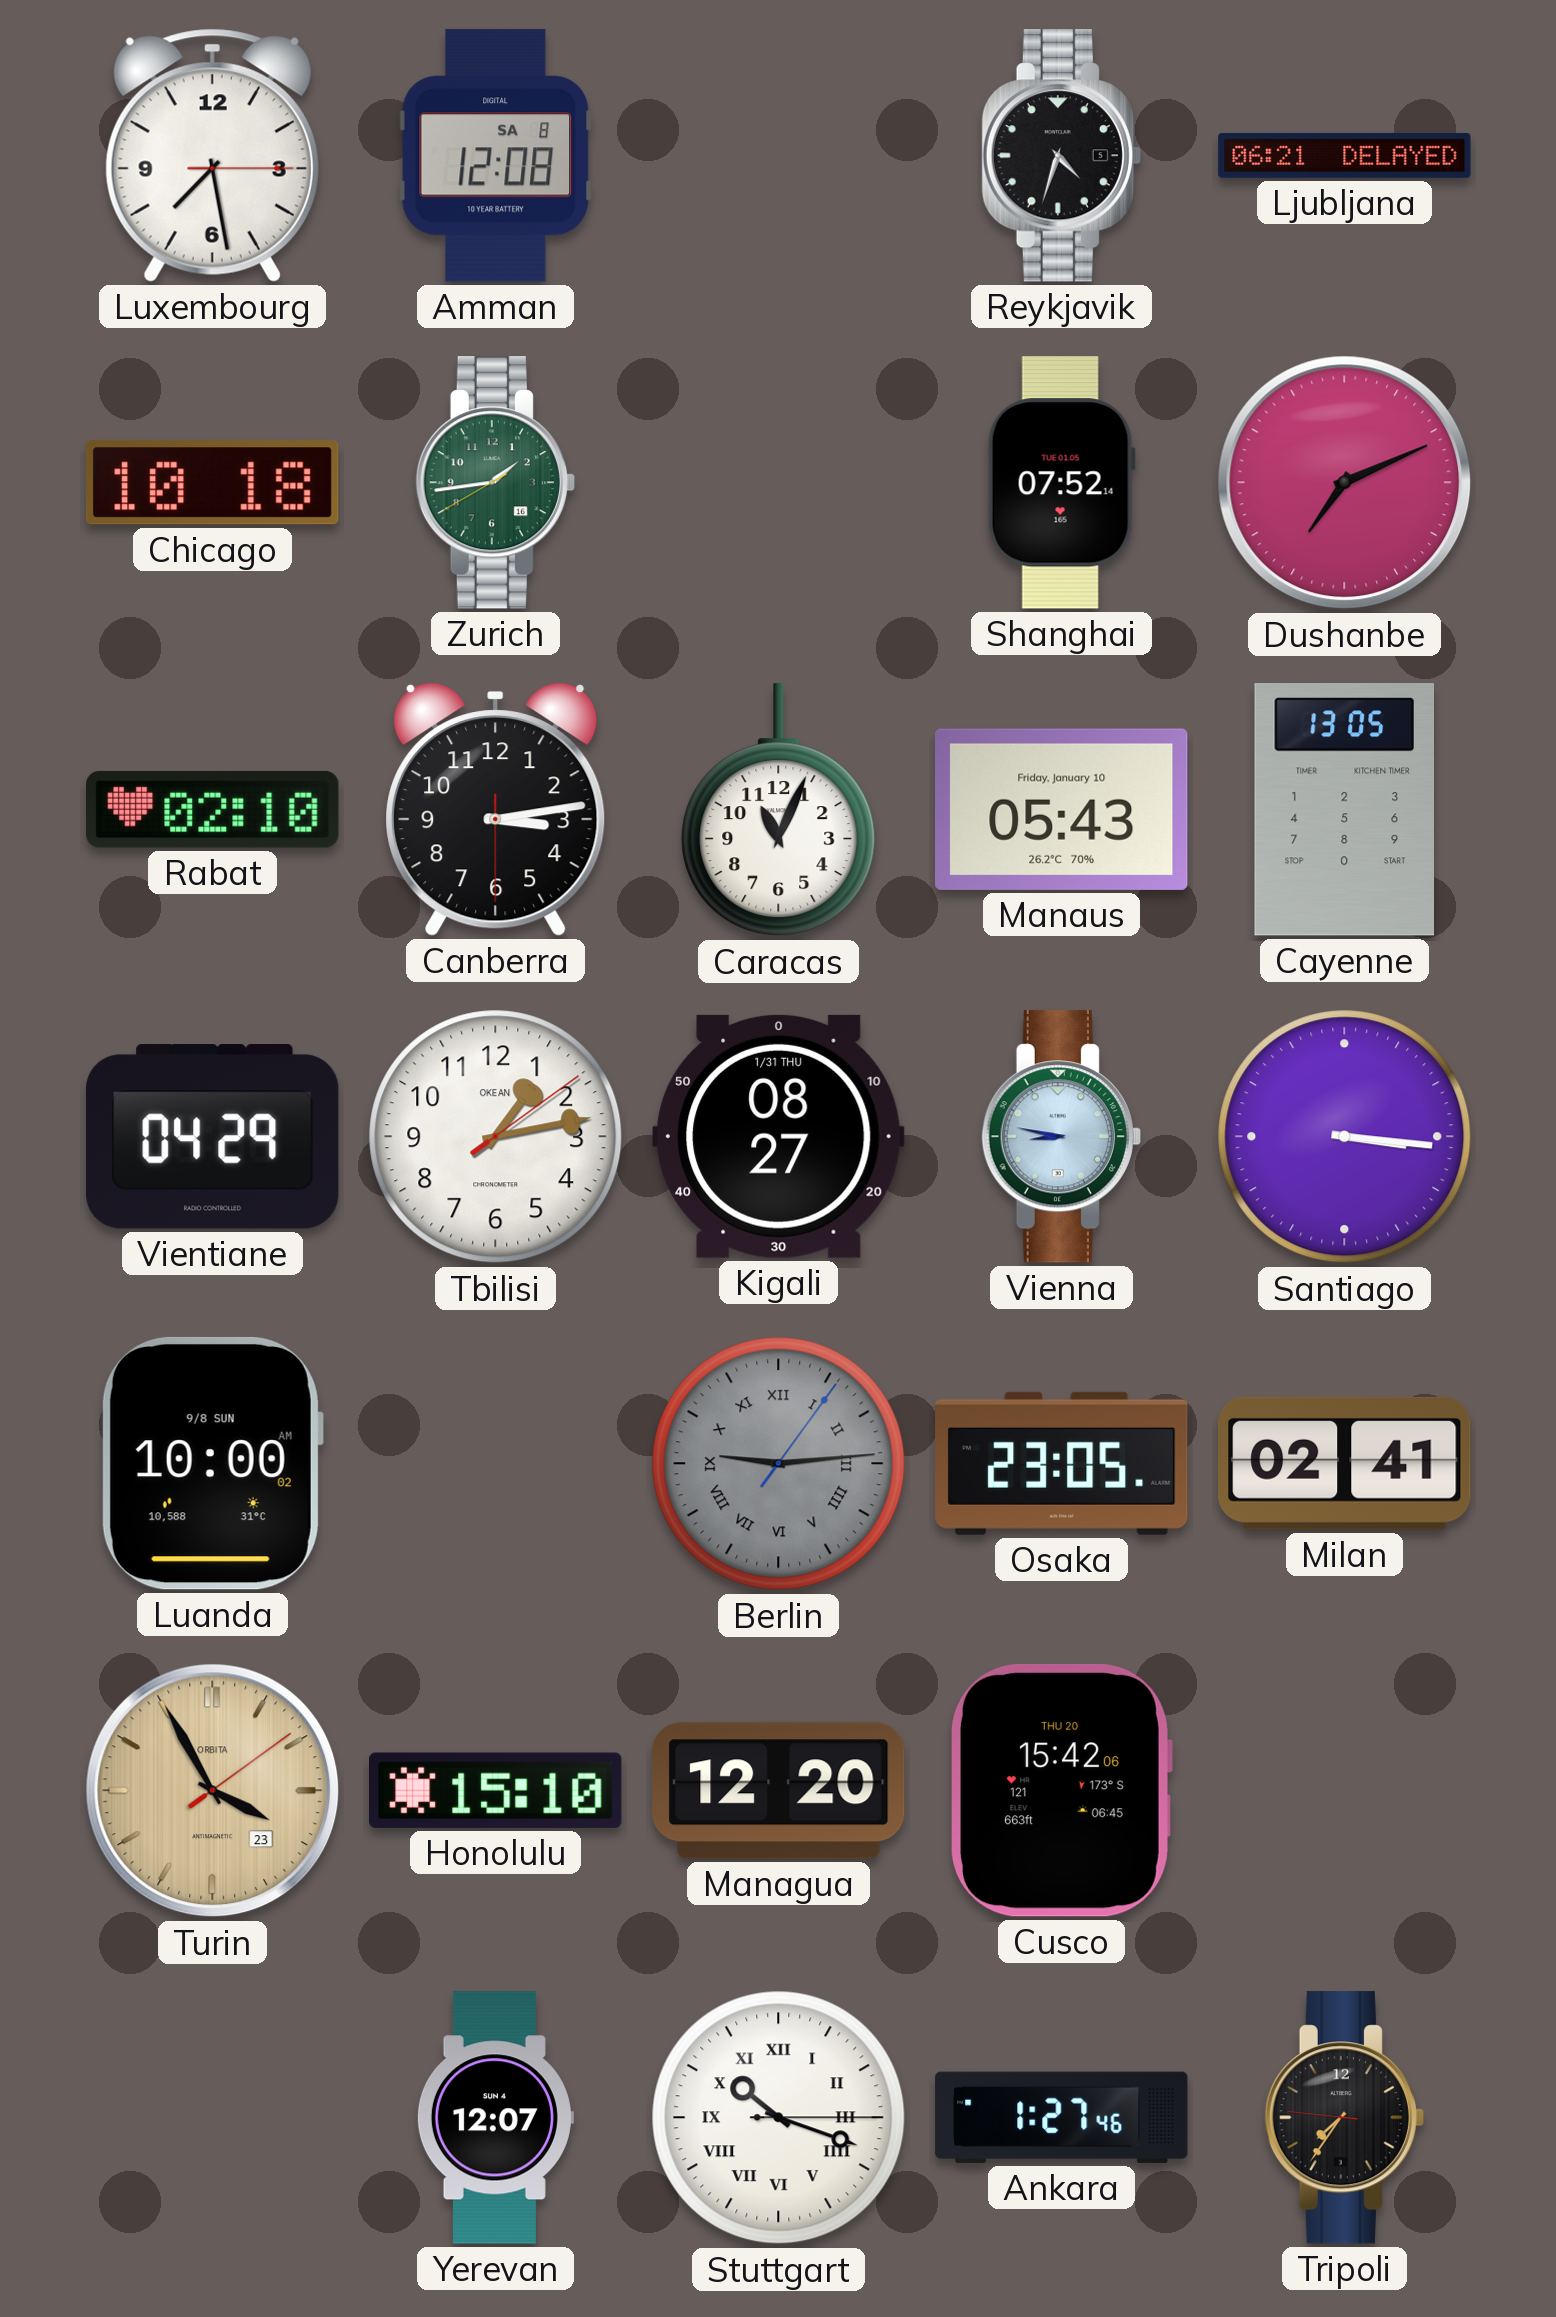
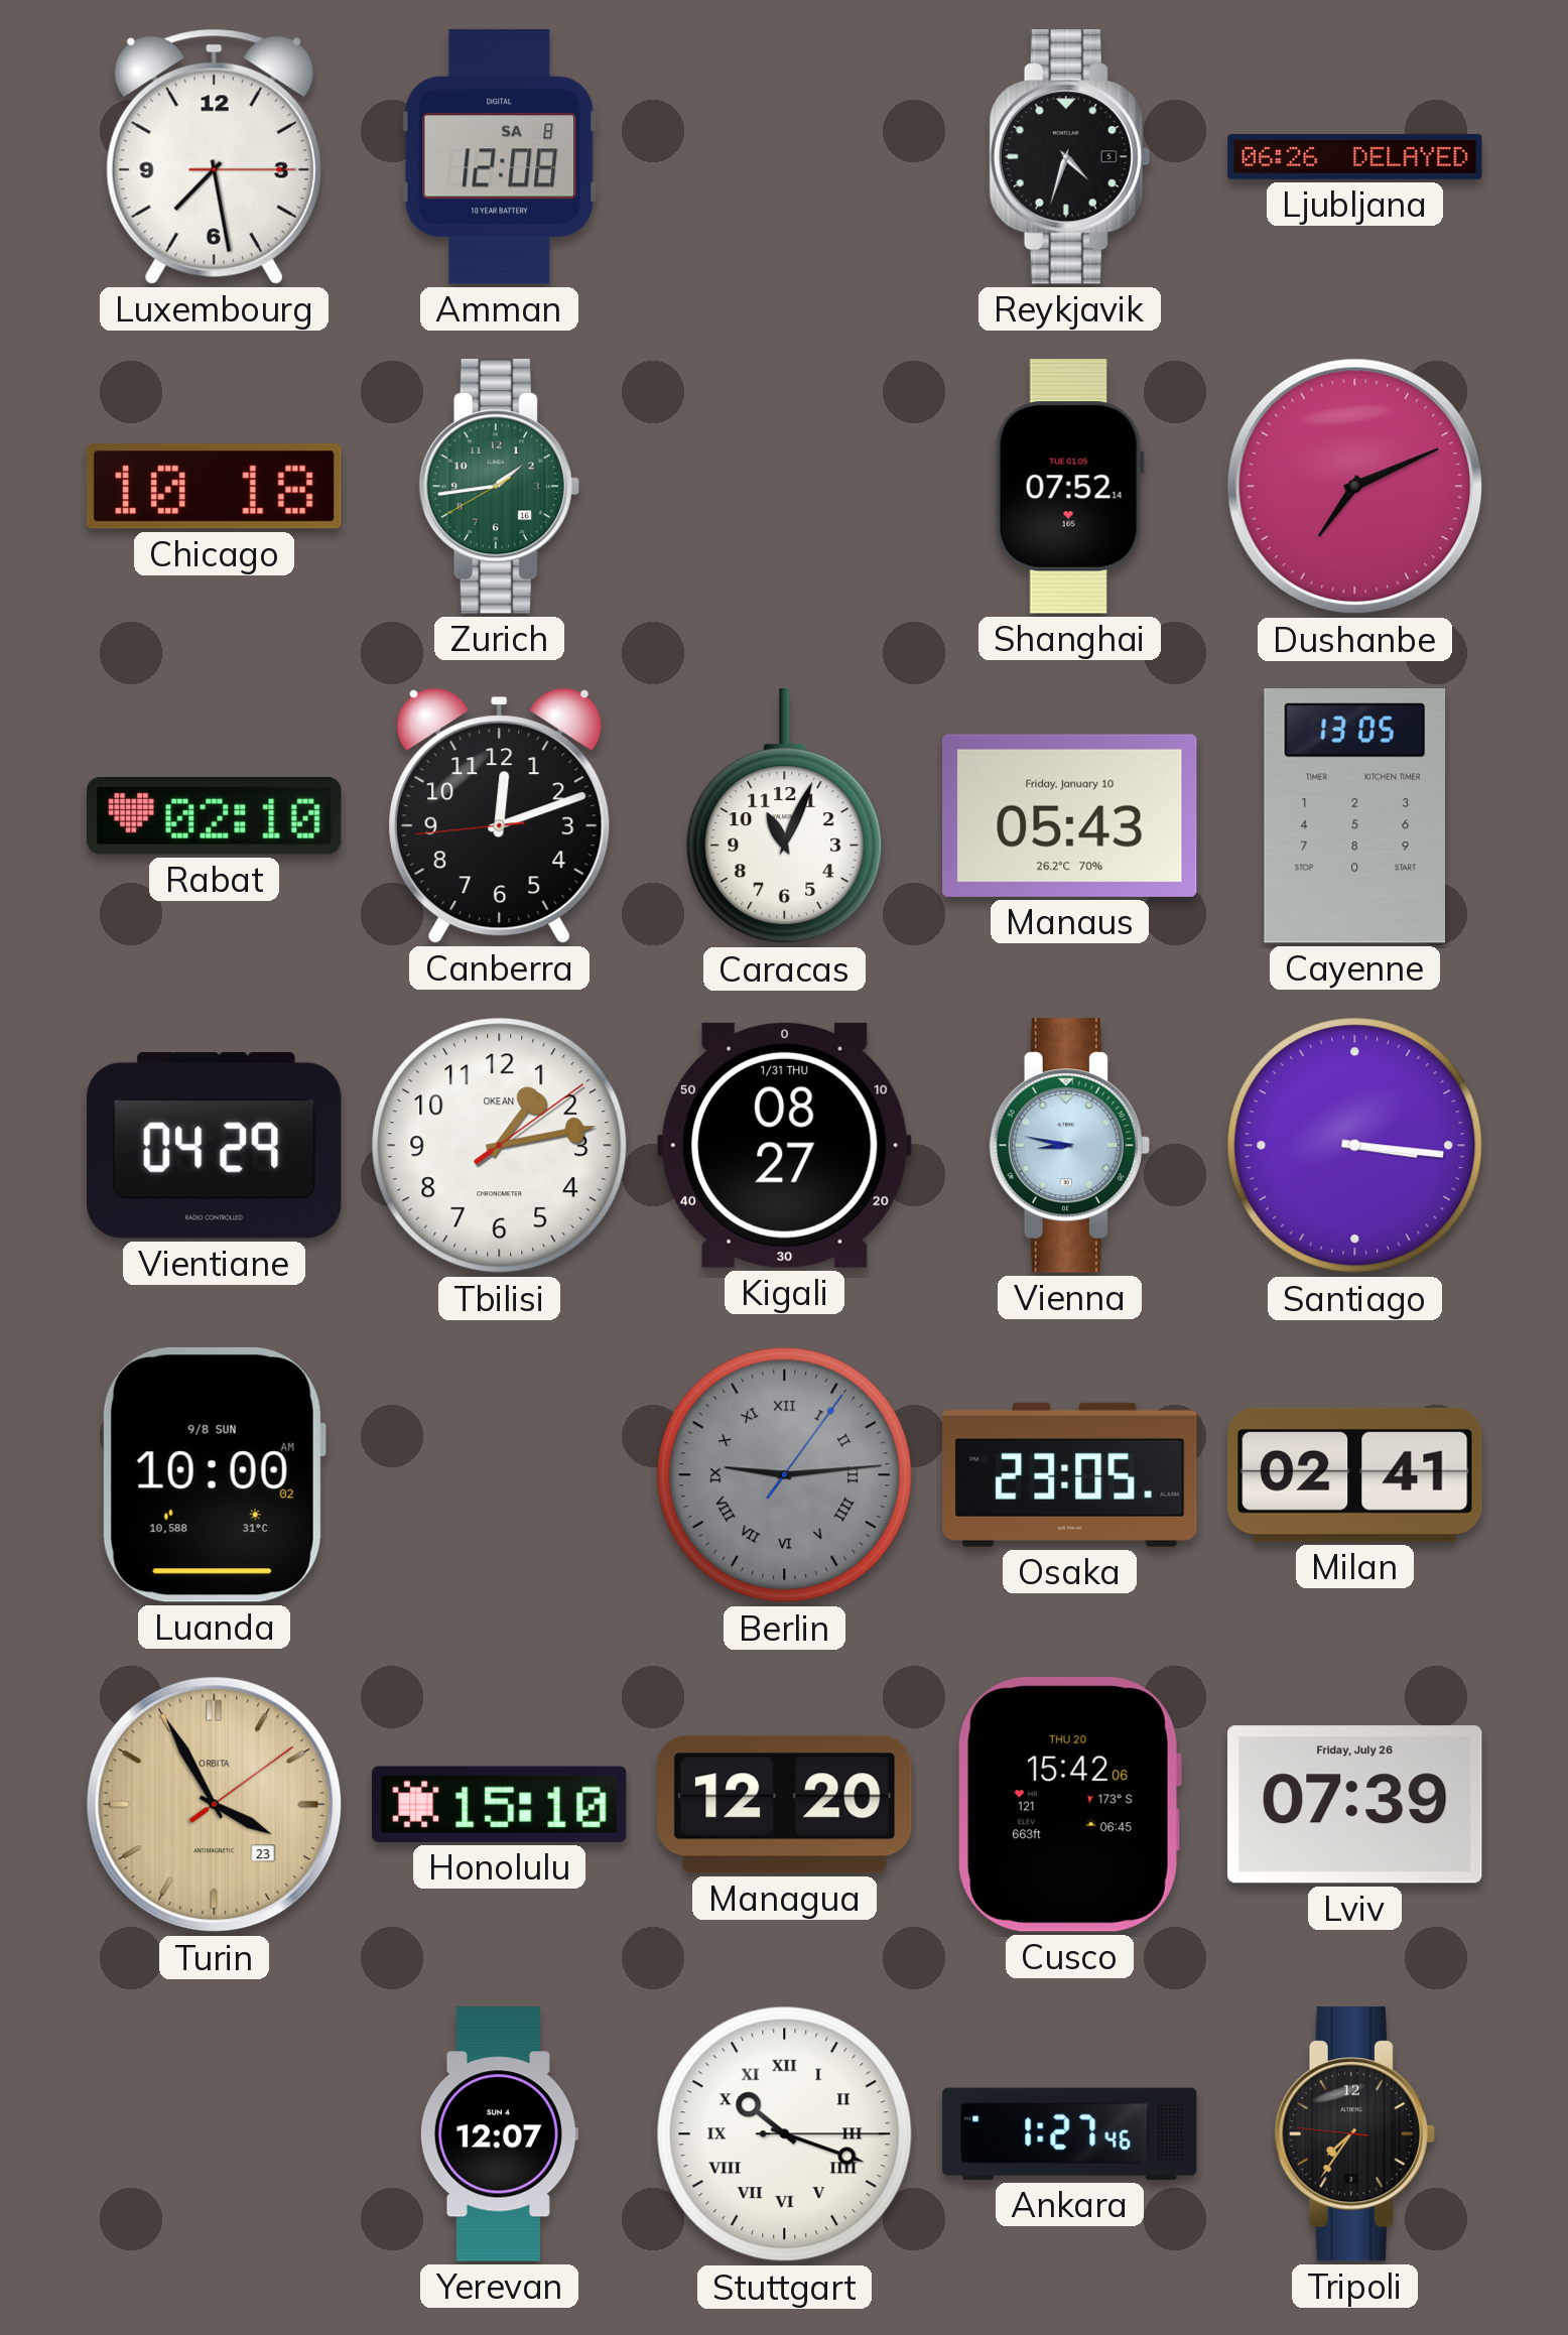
Ljubljana: 06:21 -> 06:26
Canberra: 3:13 -> 12:11
Lviv: none -> 07:39
